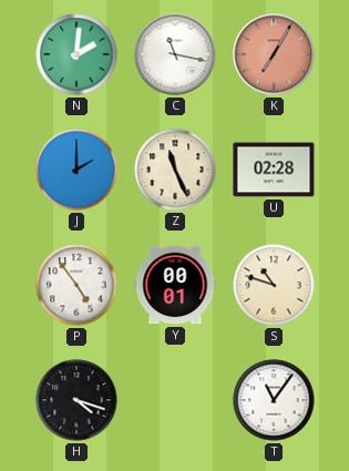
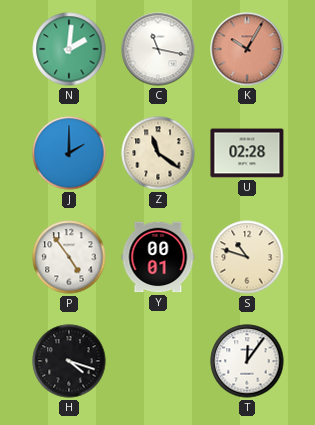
K: 7:05 -> 10:05
Z: 11:26 -> 11:21
T: 11:06 -> 12:06
